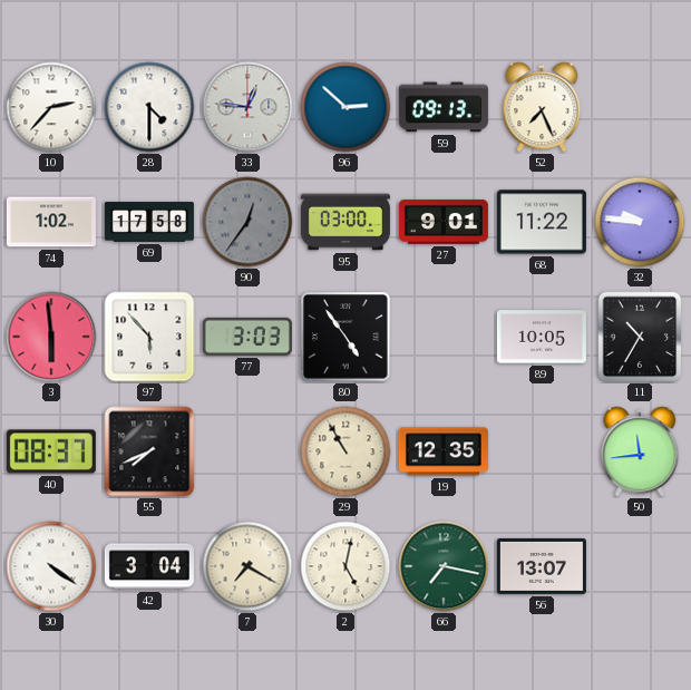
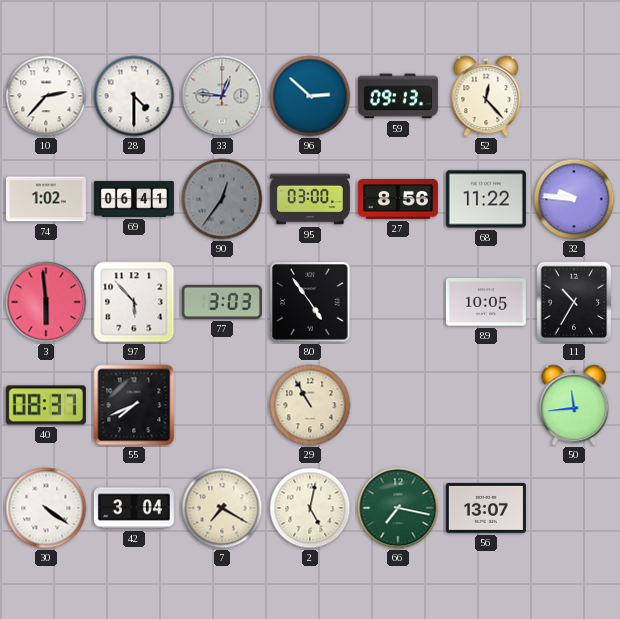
52: 7:26 -> 12:23
69: 17:58 -> 06:41
27: 9:01 -> 8:56
19: 12:35 -> none
